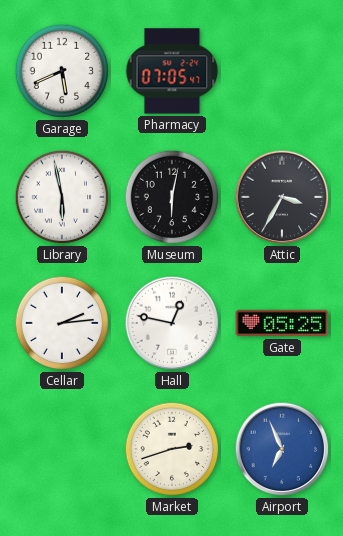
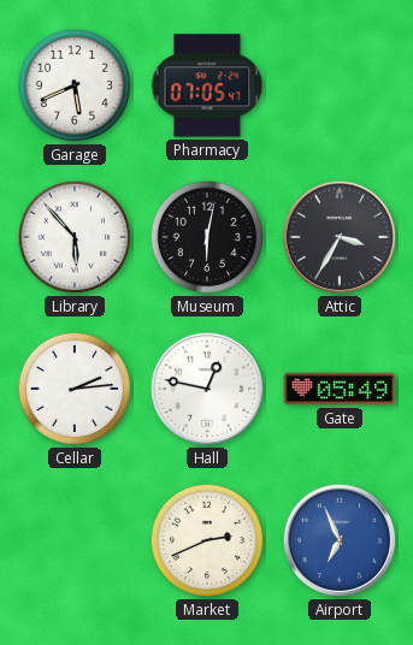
Library: 5:58 -> 5:53
Gate: 05:25 -> 05:49
Market: 2:42 -> 2:41
